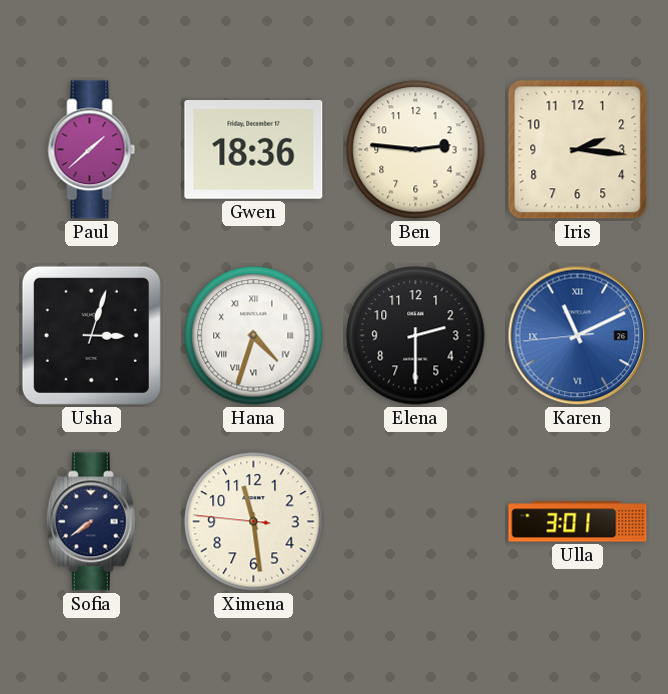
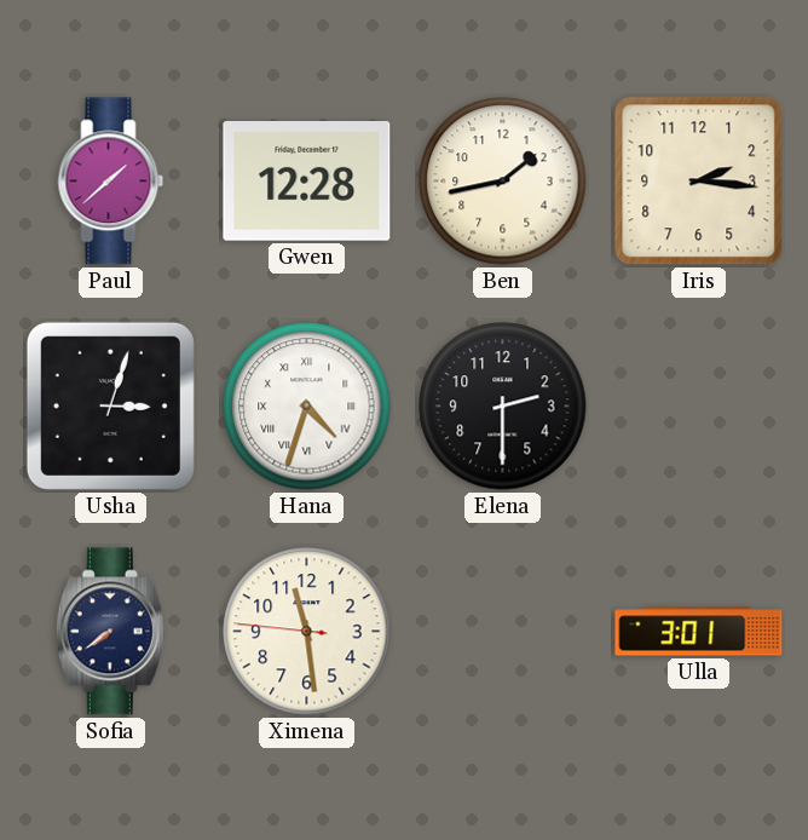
Gwen: 18:36 -> 12:28
Ben: 2:46 -> 1:43
Karen: 11:10 -> none
